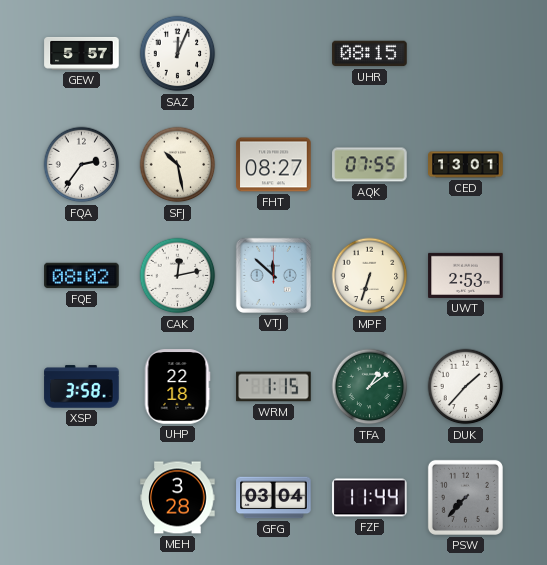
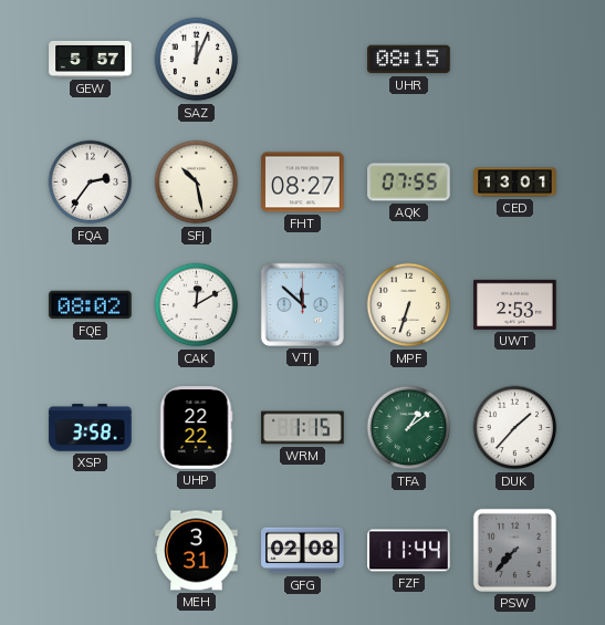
CAK: 12:13 -> 12:10
UHP: 22:18 -> 22:22
MEH: 3:28 -> 3:31
GFG: 03:04 -> 02:08
